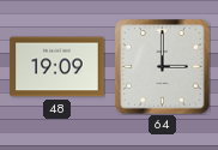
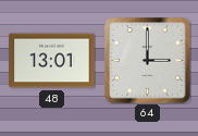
48: 19:09 -> 13:01
